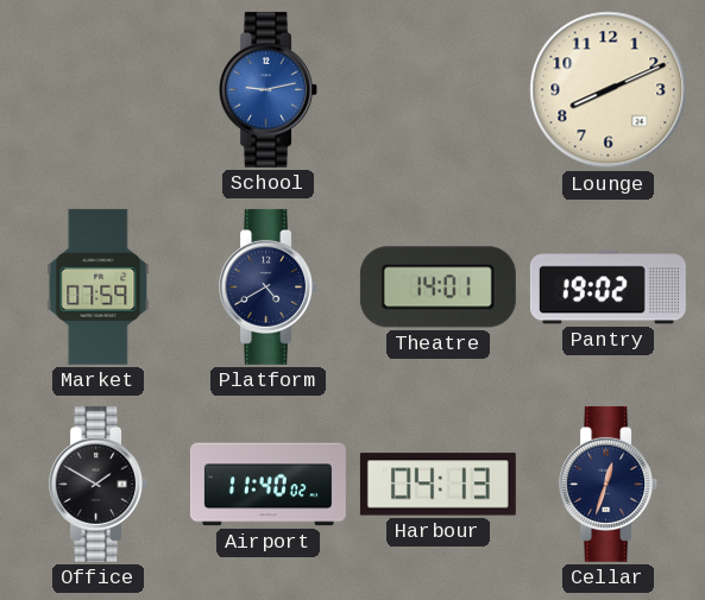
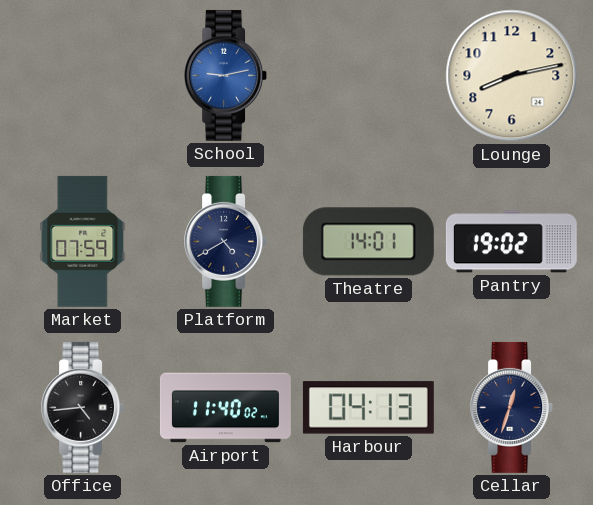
Lounge: 8:11 -> 8:13
Office: 1:50 -> 4:44
